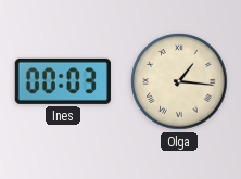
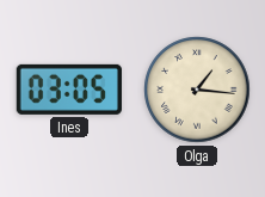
Ines: 00:03 -> 03:05
